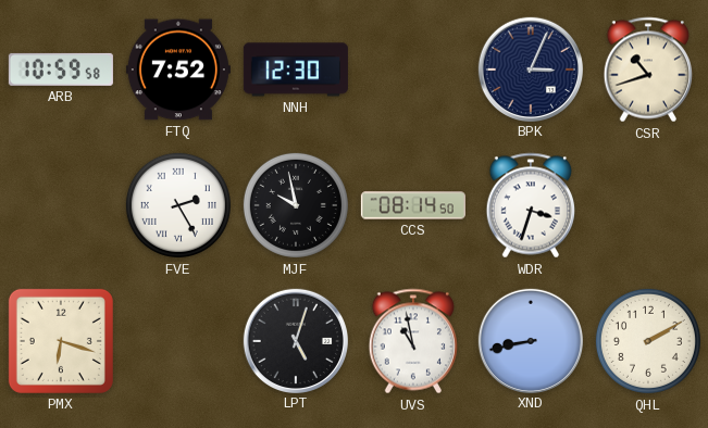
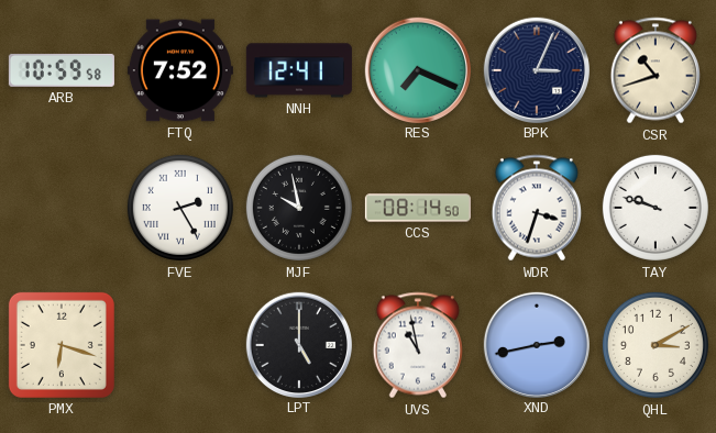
NNH: 12:30 -> 12:41
RES: none -> 7:19
TAY: none -> 9:48
LPT: 5:03 -> 5:00
XND: 8:43 -> 2:43
QHL: 2:10 -> 3:10
